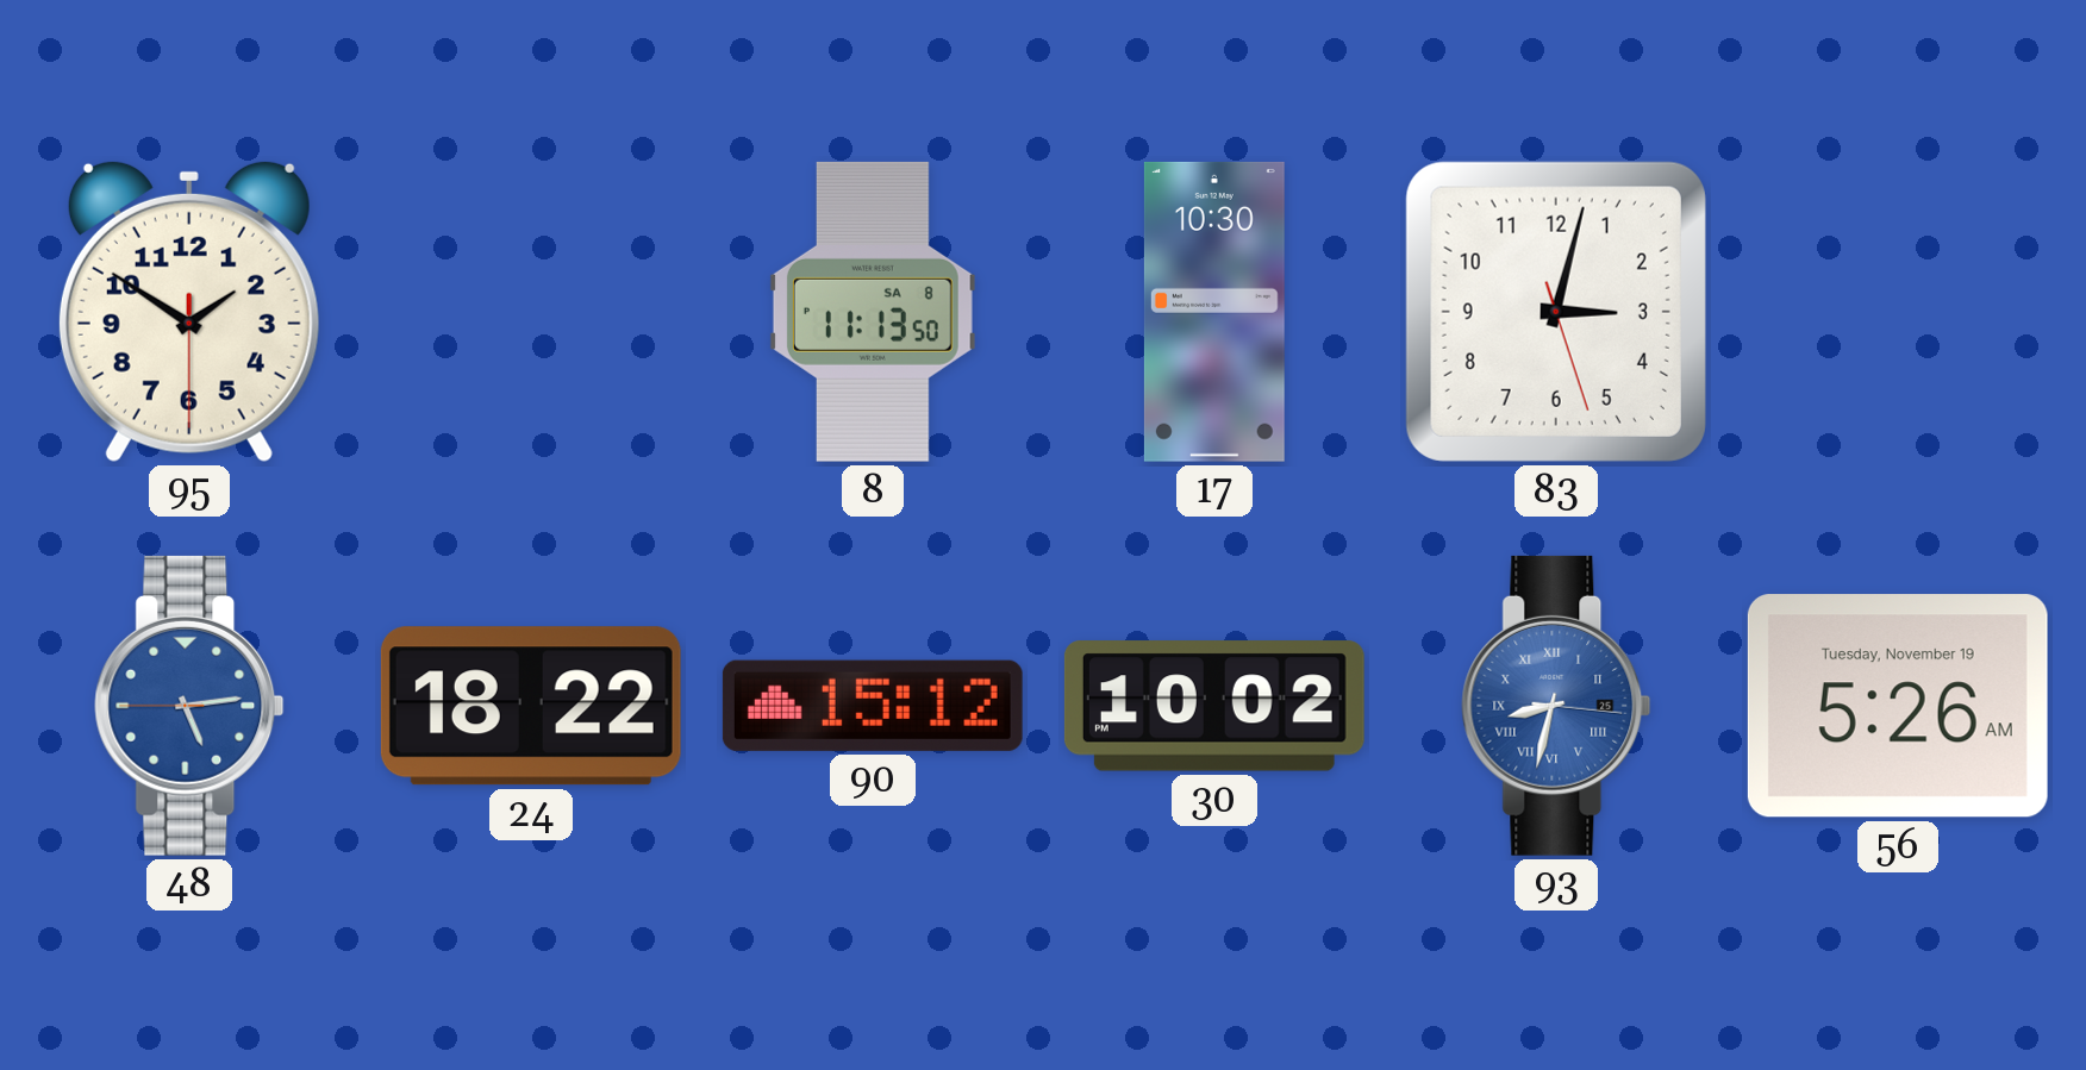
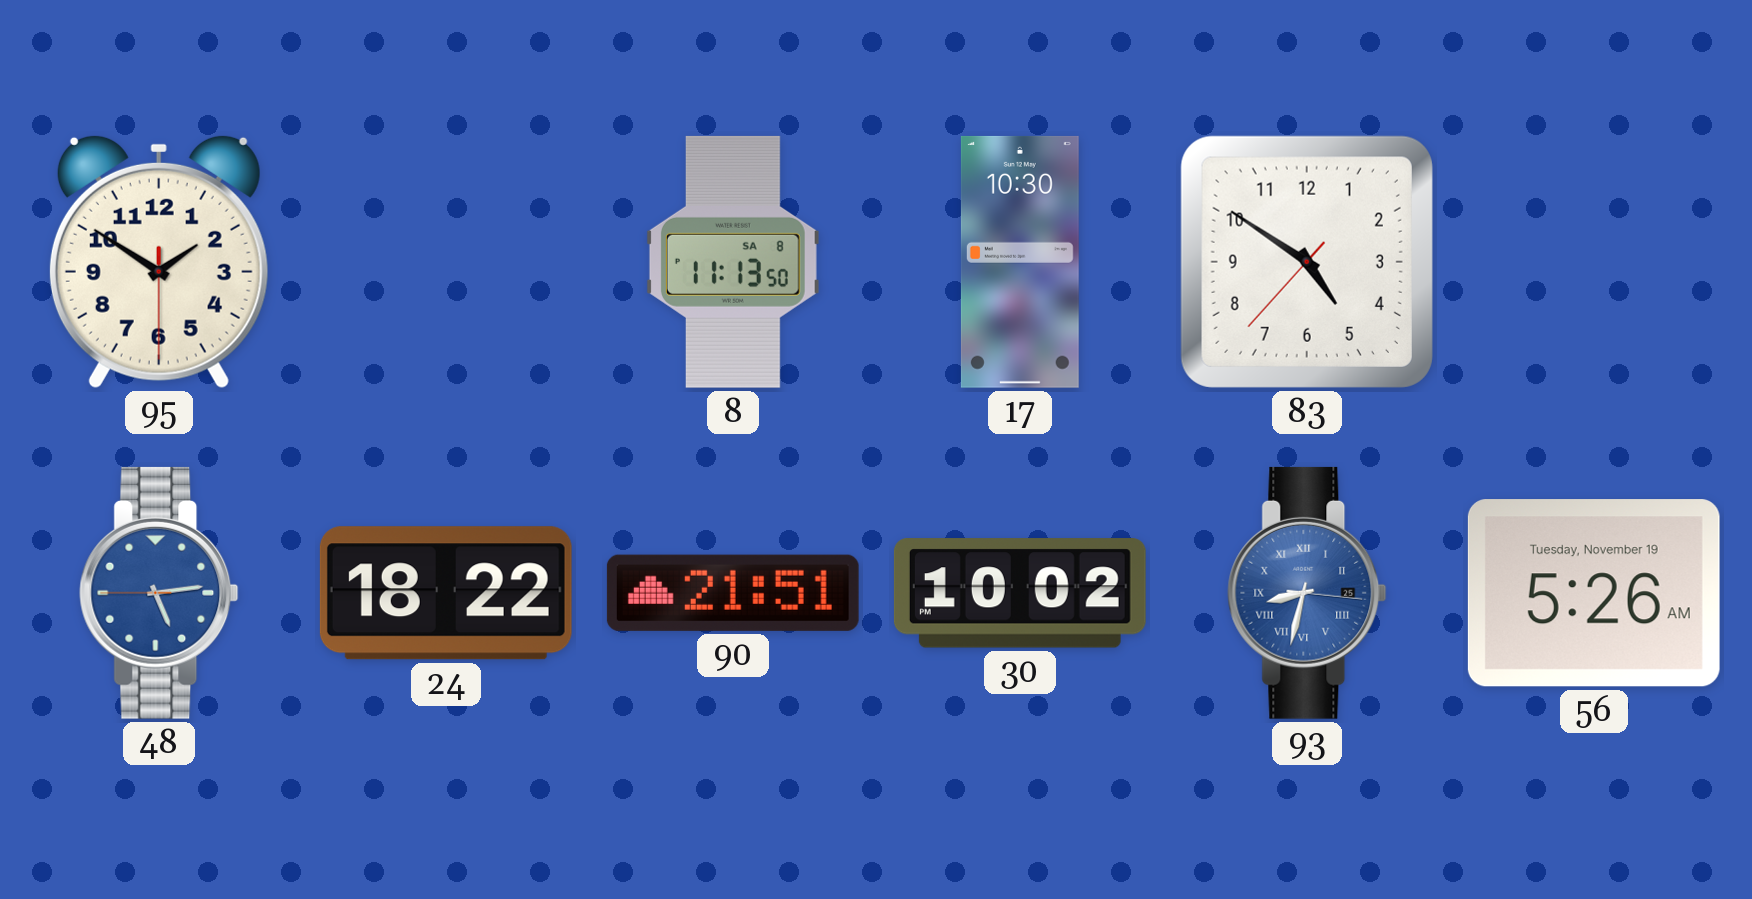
83: 3:02 -> 4:50
90: 15:12 -> 21:51
